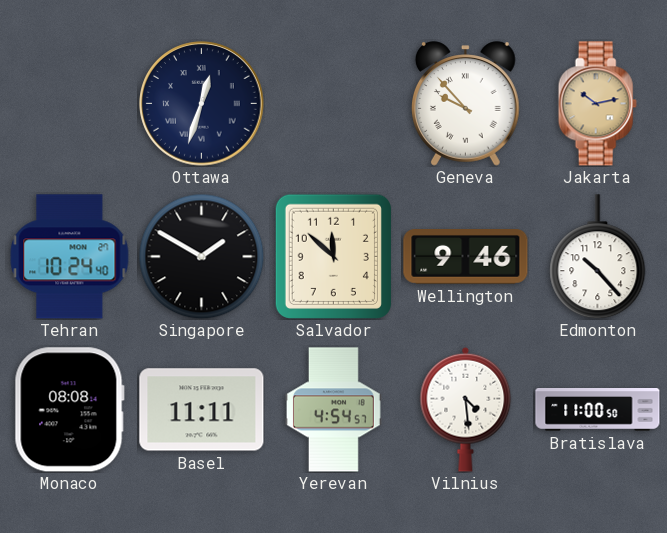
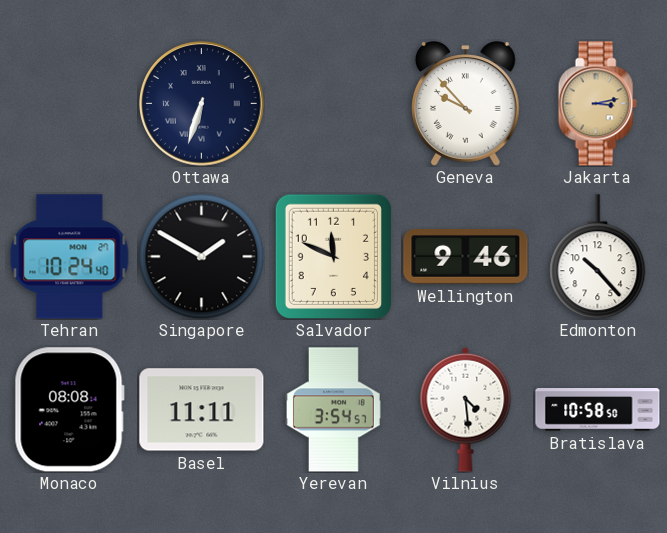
Ottawa: 12:33 -> 6:33
Jakarta: 10:13 -> 3:13
Salvador: 11:52 -> 11:49
Yerevan: 4:54 -> 3:54
Bratislava: 11:00 -> 10:58
